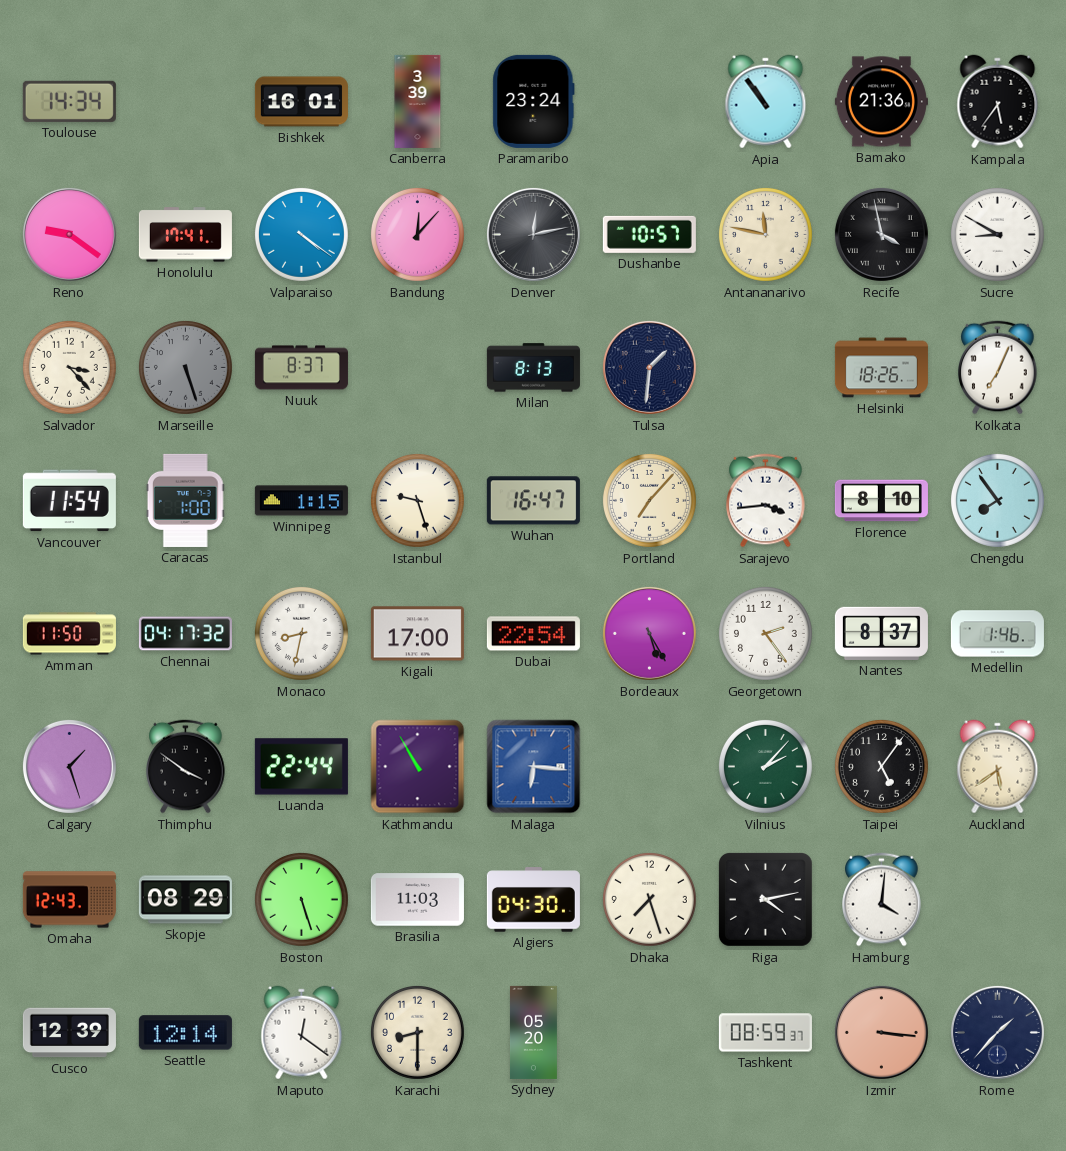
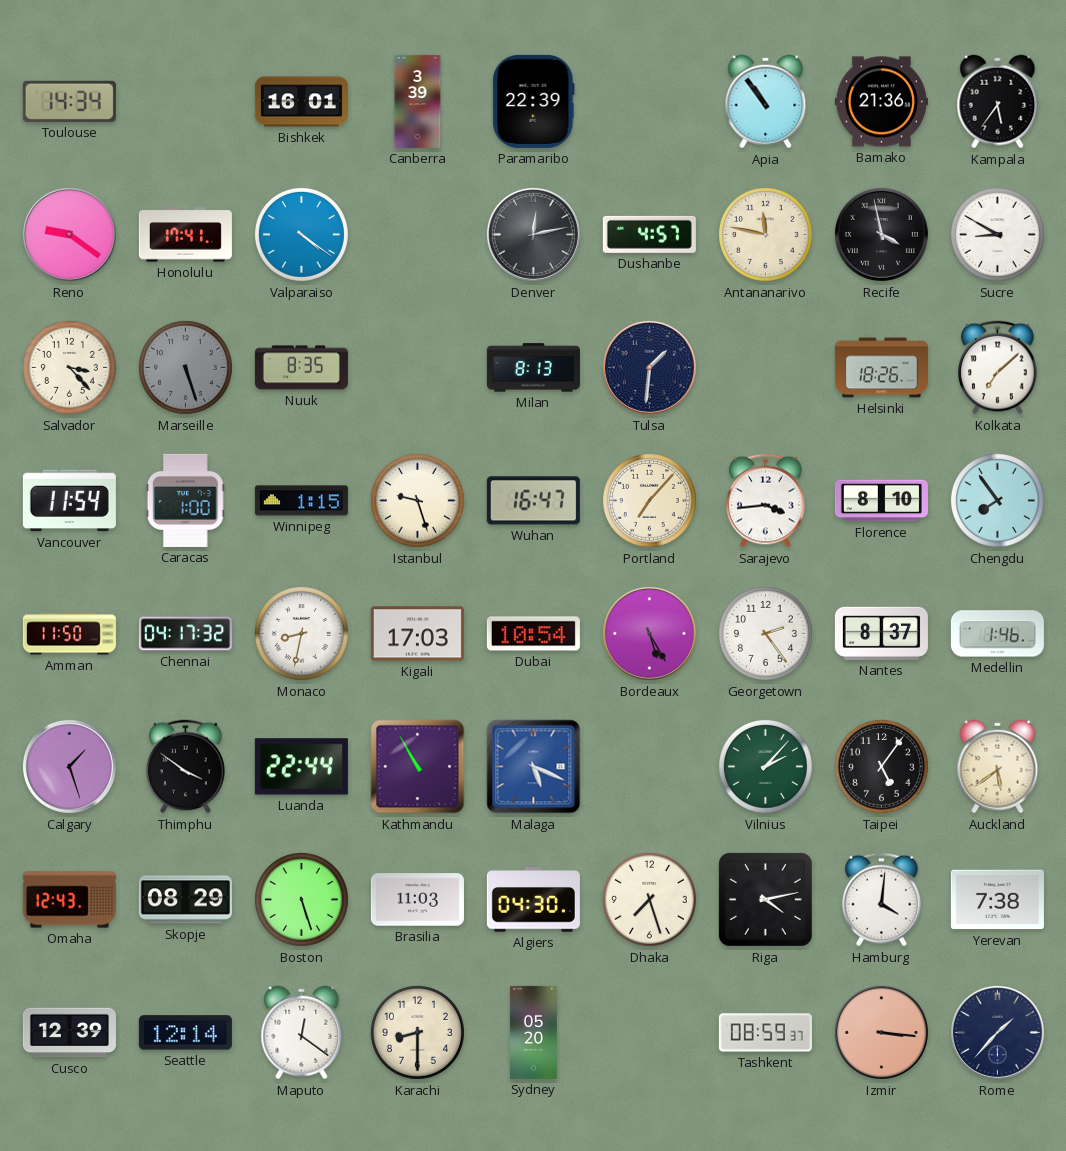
Paramaribo: 23:24 -> 22:39
Bandung: 12:07 -> none
Dushanbe: 10:57 -> 4:57
Nuuk: 8:37 -> 8:35
Kolkata: 7:04 -> 7:08
Kigali: 17:00 -> 17:03
Dubai: 22:54 -> 10:54
Malaga: 6:16 -> 5:19
Yerevan: none -> 7:38
